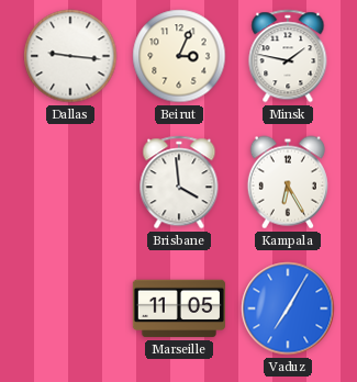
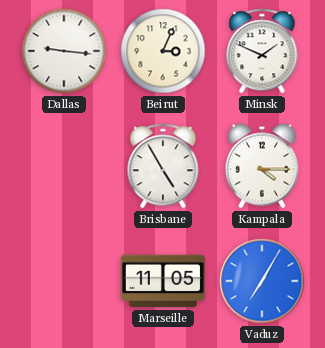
Minsk: 1:47 -> 1:49
Brisbane: 3:59 -> 4:55
Kampala: 6:25 -> 4:15
